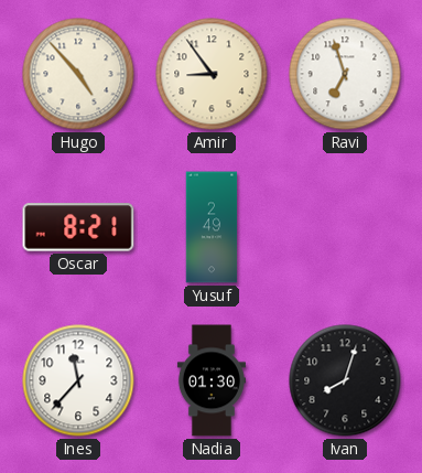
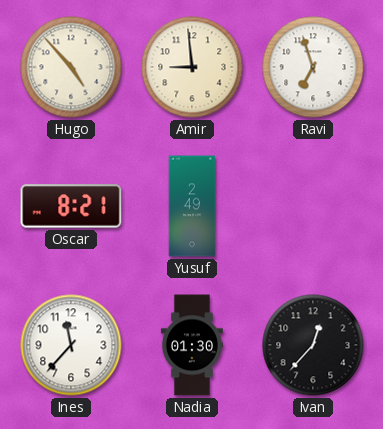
Amir: 8:54 -> 8:59
Ivan: 8:03 -> 12:37
